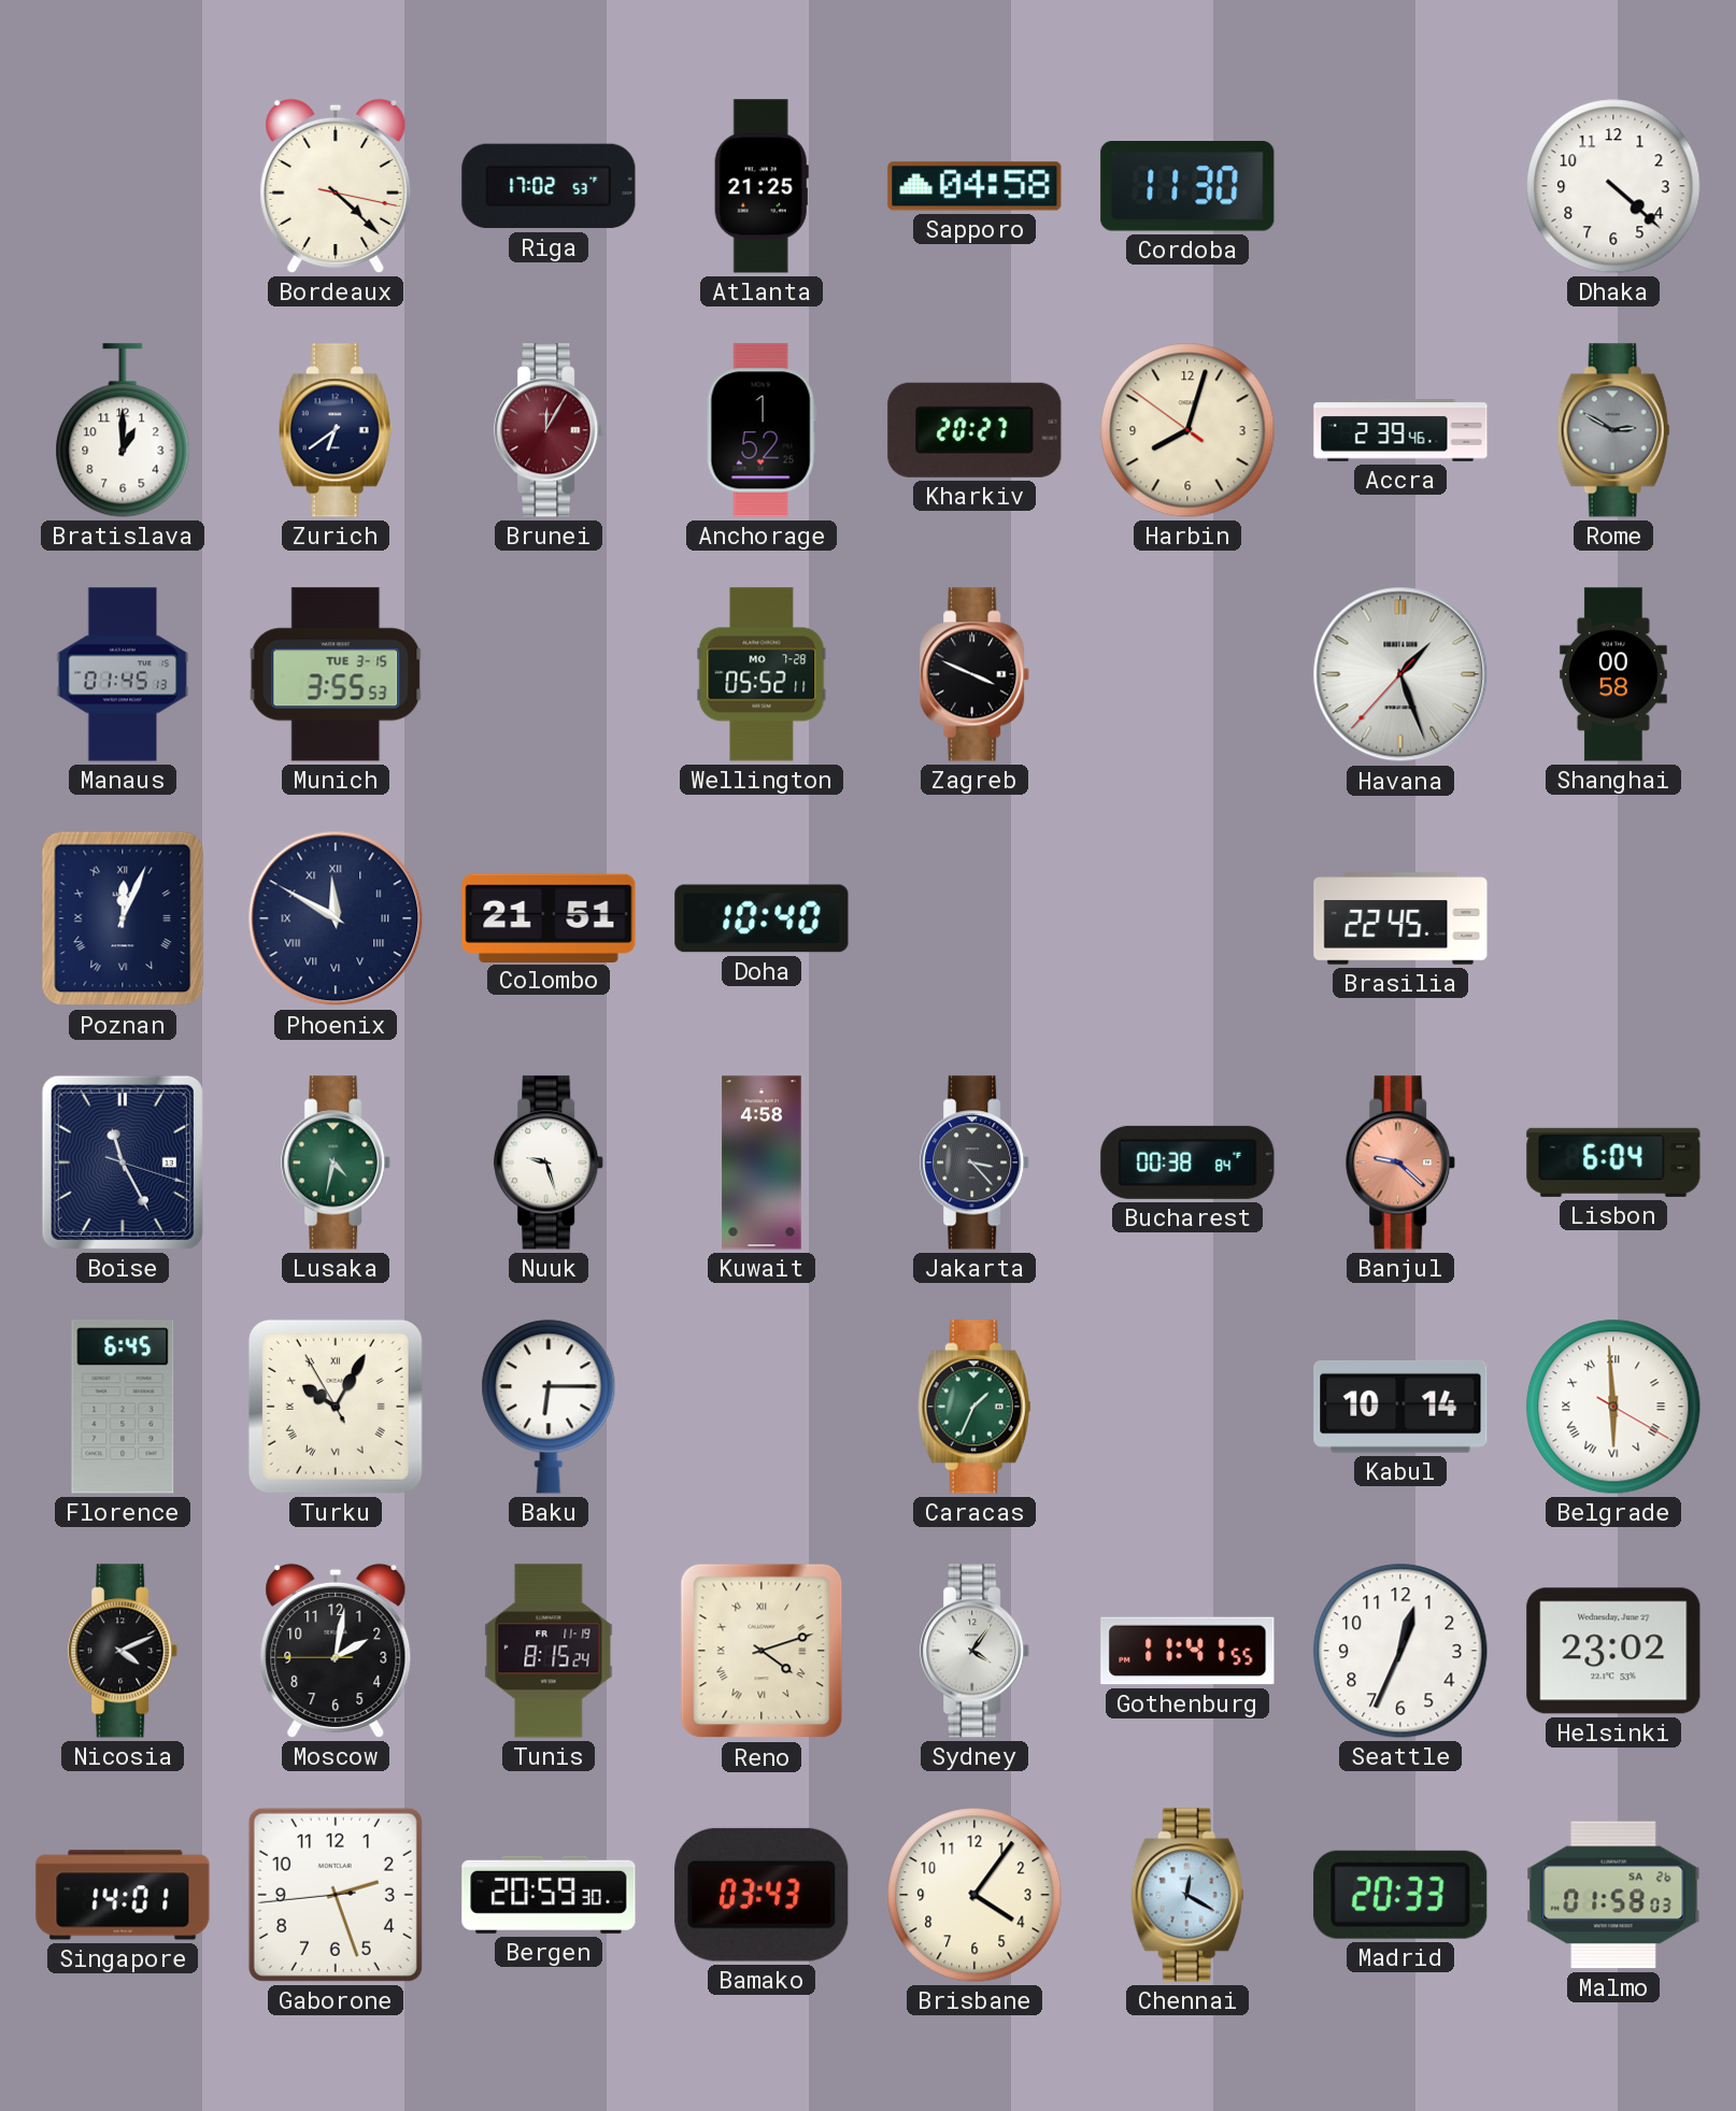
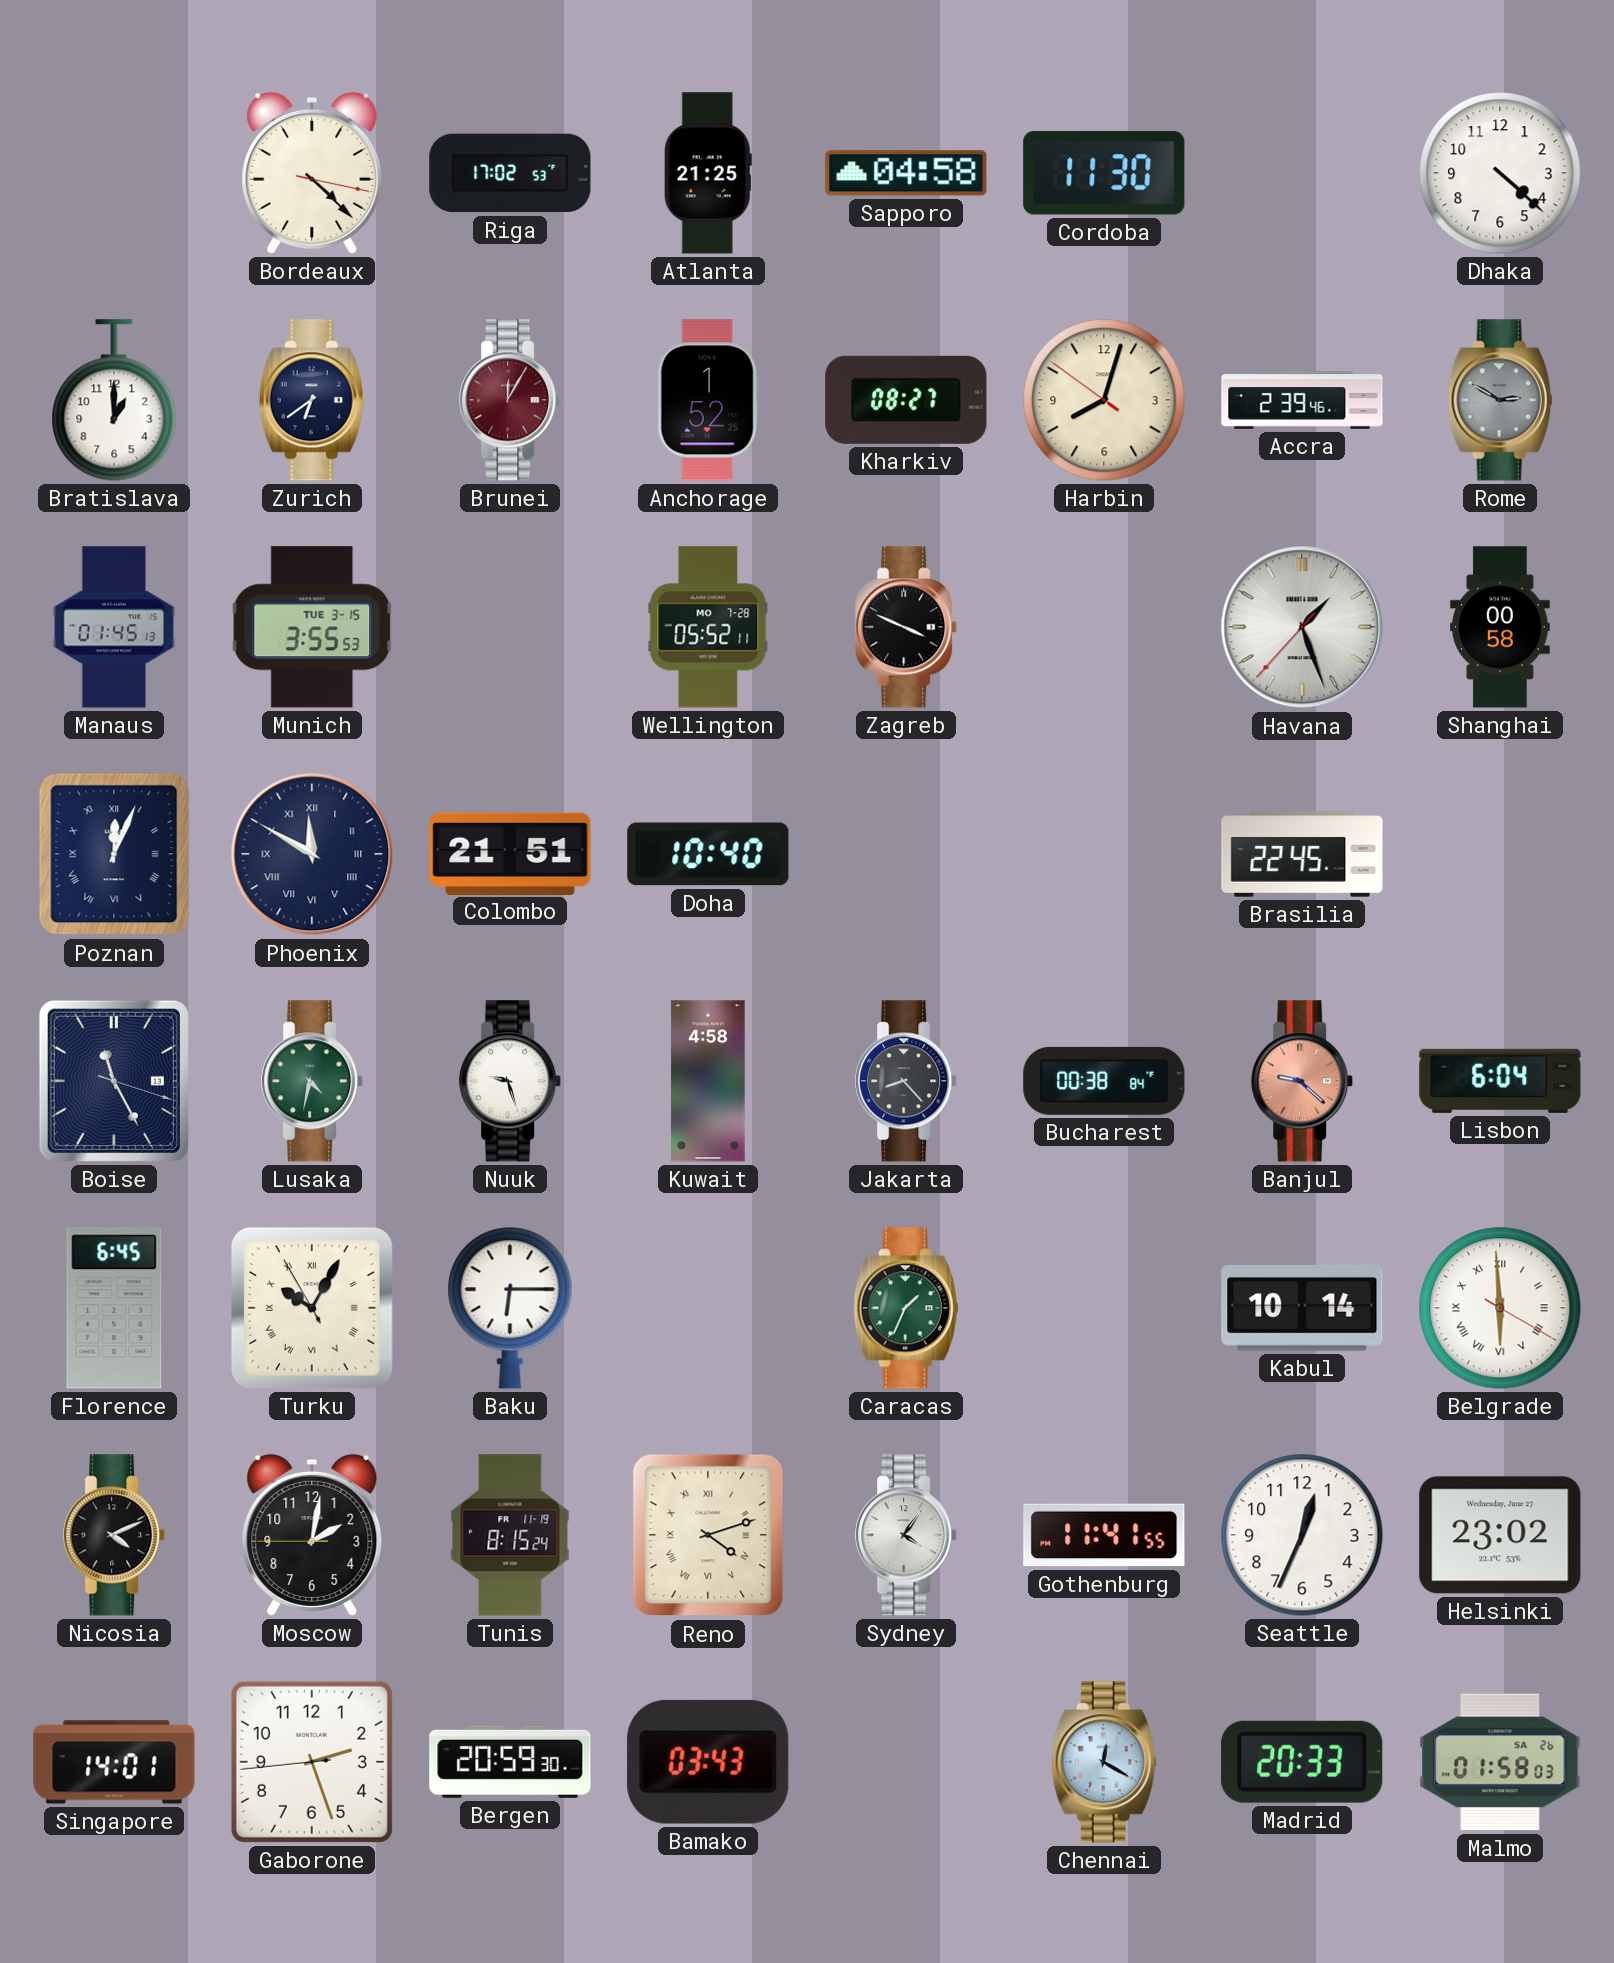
Kharkiv: 20:27 -> 08:27
Jakarta: 3:23 -> 8:23
Brisbane: 4:06 -> none
